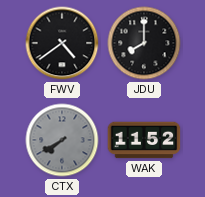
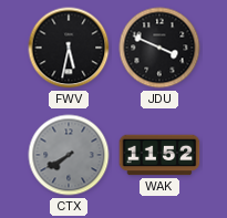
FWV: 4:39 -> 5:32
JDU: 8:00 -> 3:49
